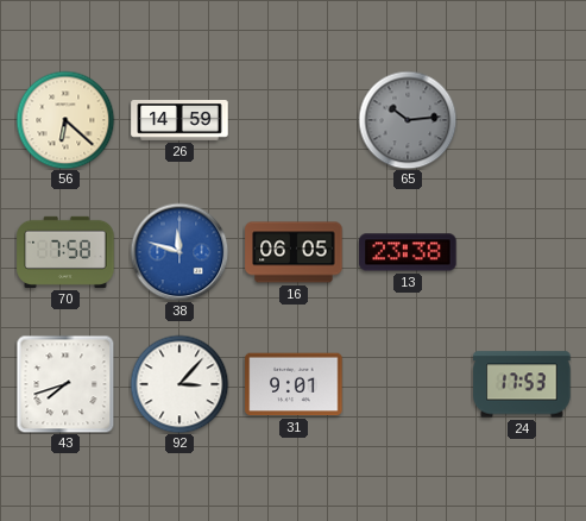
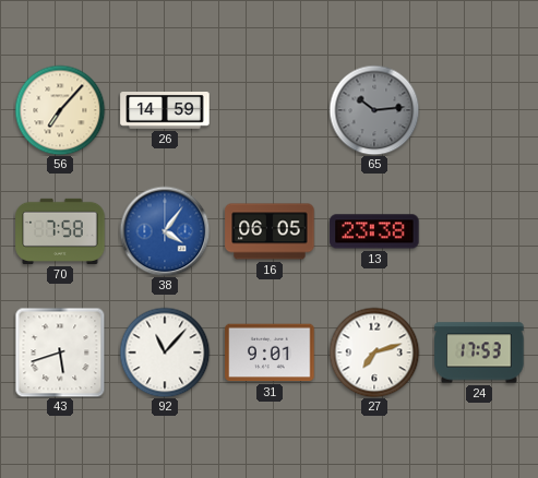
56: 6:22 -> 7:07
38: 11:48 -> 4:06
43: 7:42 -> 5:42
92: 3:07 -> 11:07
27: none -> 7:12
